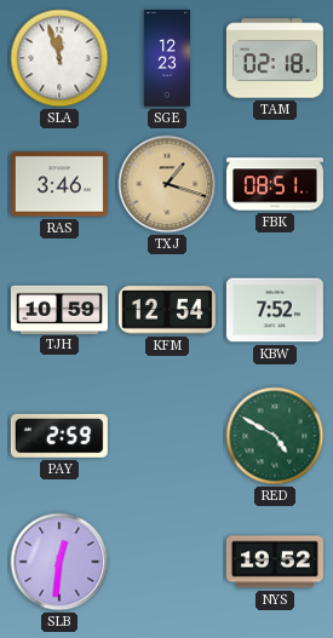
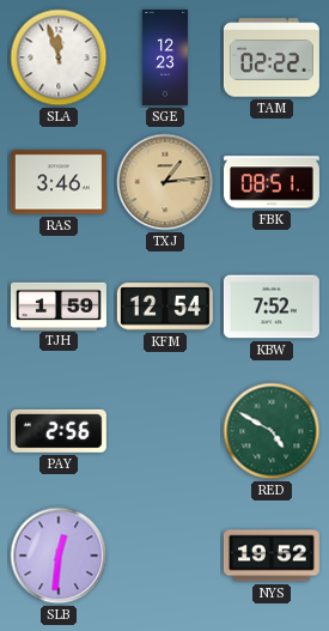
TAM: 02:18 -> 02:22
TXJ: 1:18 -> 1:14
TJH: 10:59 -> 1:59
PAY: 2:59 -> 2:56
